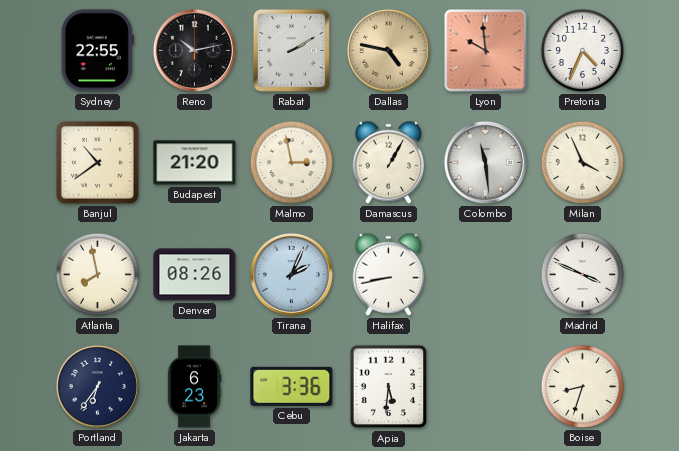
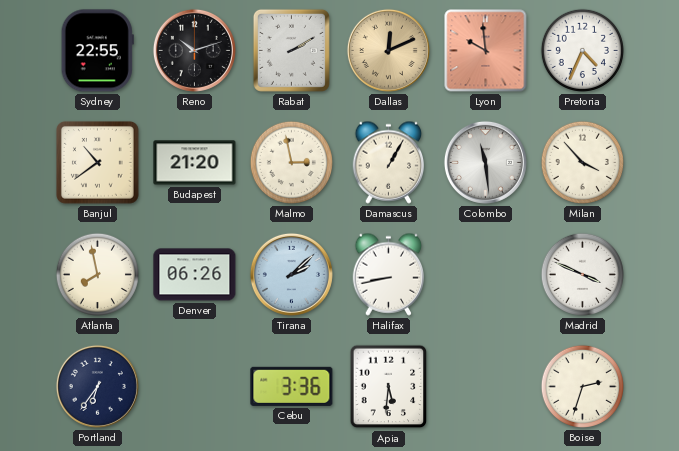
Reno: 10:13 -> 10:12
Dallas: 4:47 -> 12:11
Milan: 3:56 -> 3:53
Denver: 08:26 -> 06:26
Tirana: 2:04 -> 2:08
Jakarta: 6:23 -> none
Boise: 8:33 -> 2:33
